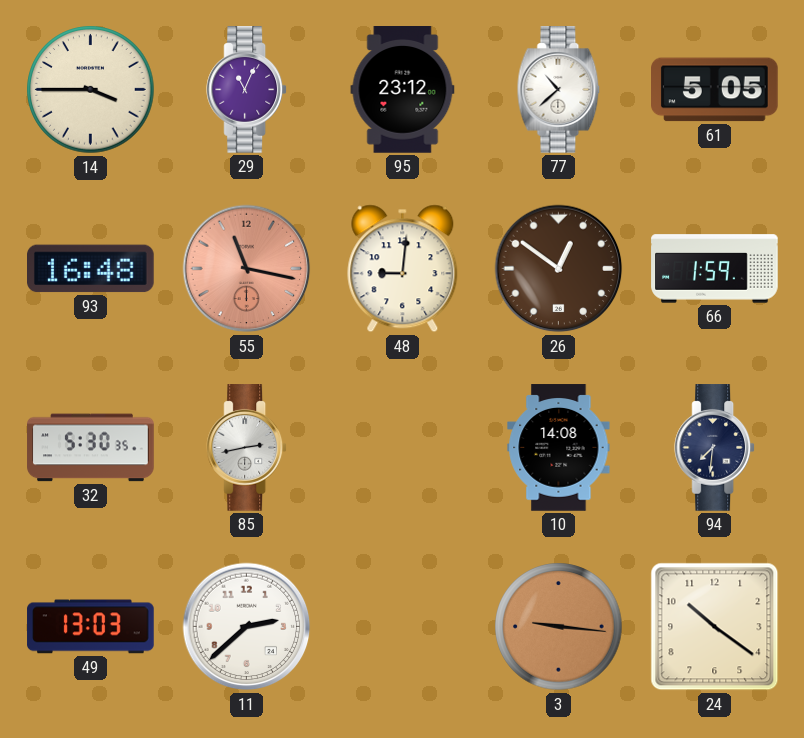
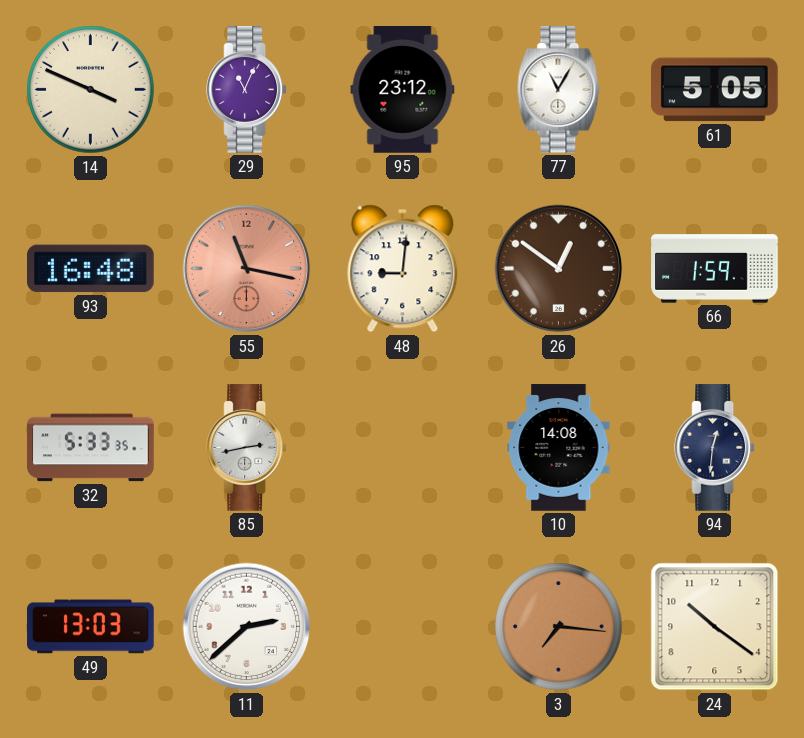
14: 3:45 -> 3:49
77: 10:38 -> 11:05
32: 5:30 -> 5:33
94: 7:31 -> 12:31
3: 9:16 -> 7:16
